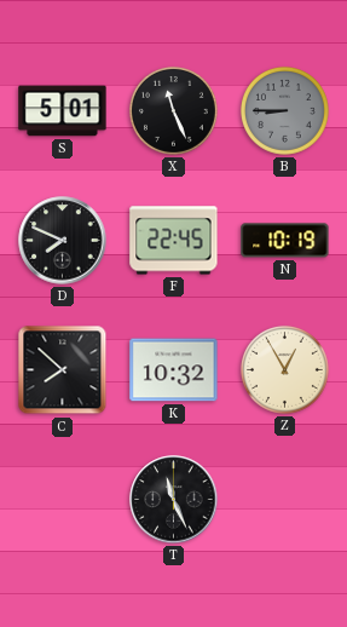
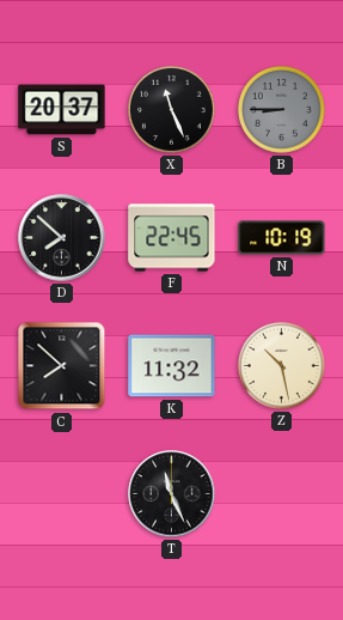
S: 5:01 -> 20:37
D: 7:49 -> 7:52
K: 10:32 -> 11:32
Z: 12:55 -> 10:28
